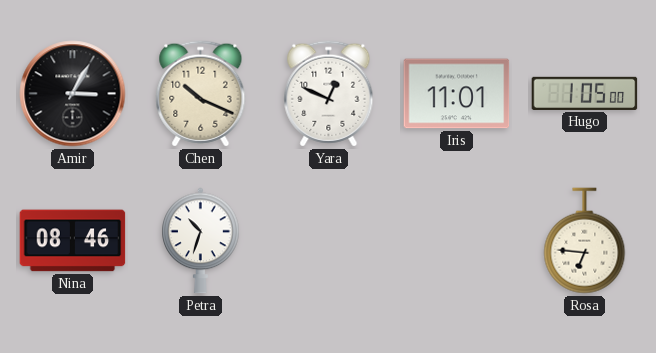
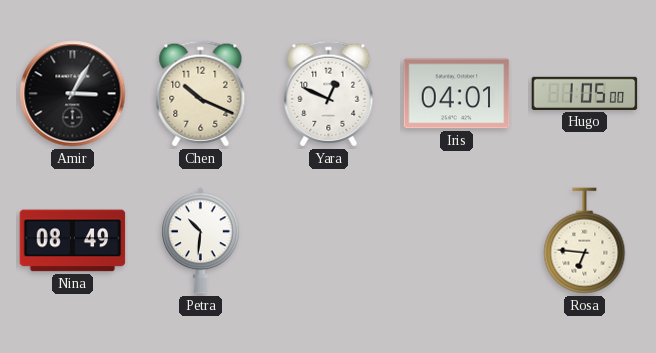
Iris: 11:01 -> 04:01
Nina: 08:46 -> 08:49
Petra: 10:33 -> 10:31
